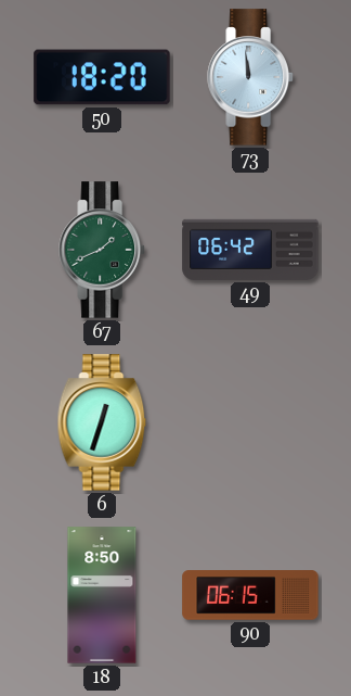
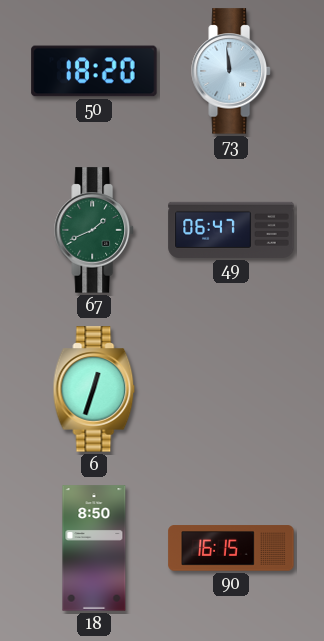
49: 06:42 -> 06:47
90: 06:15 -> 16:15
